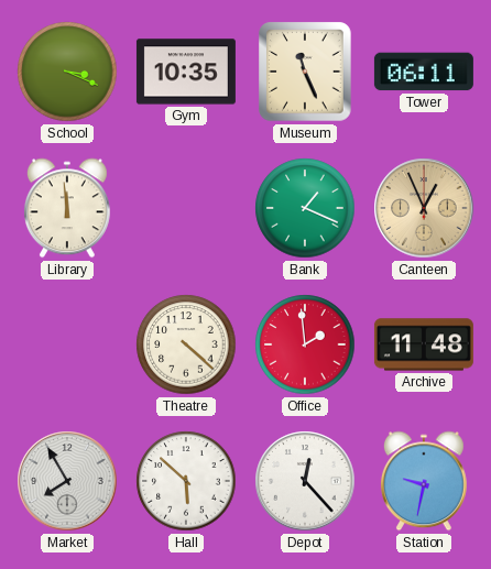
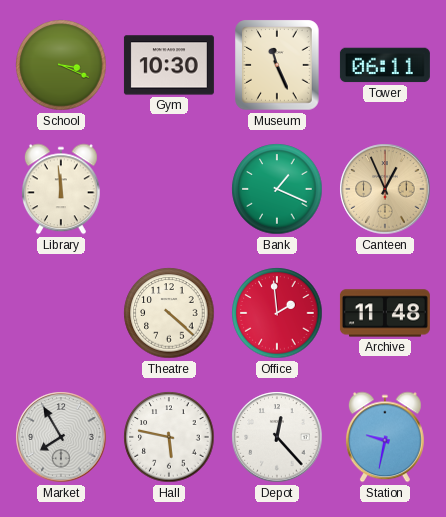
Gym: 10:35 -> 10:30
Hall: 5:52 -> 5:47
